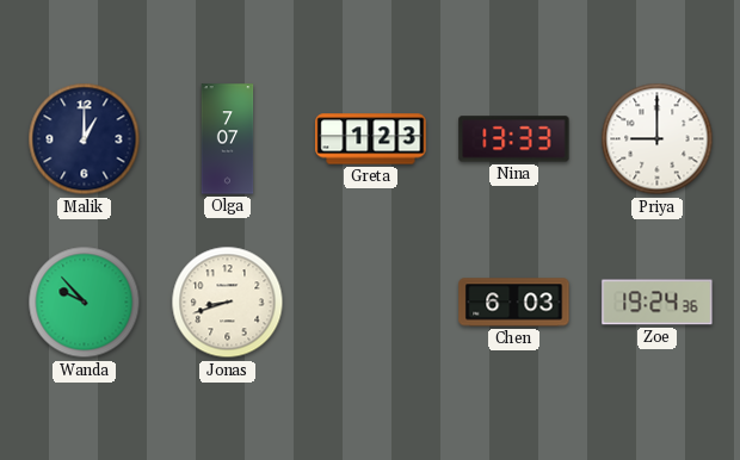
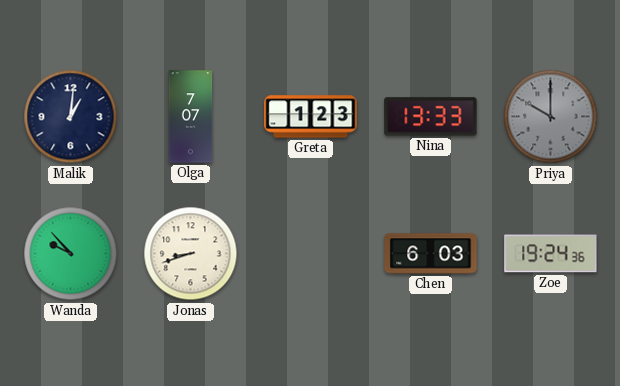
Malik: 1:00 -> 1:01
Priya: 9:00 -> 10:00
Priya dial: white -> grey
